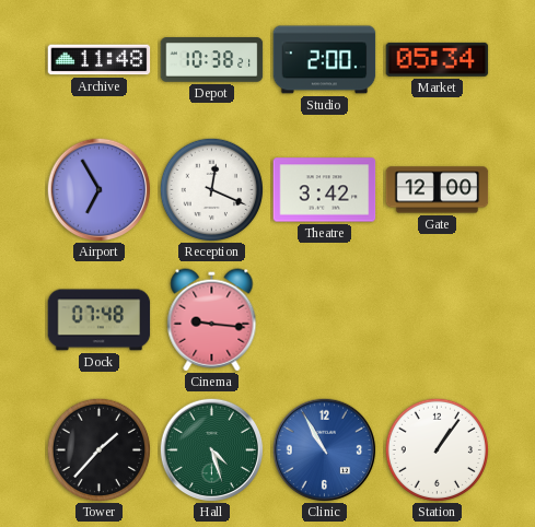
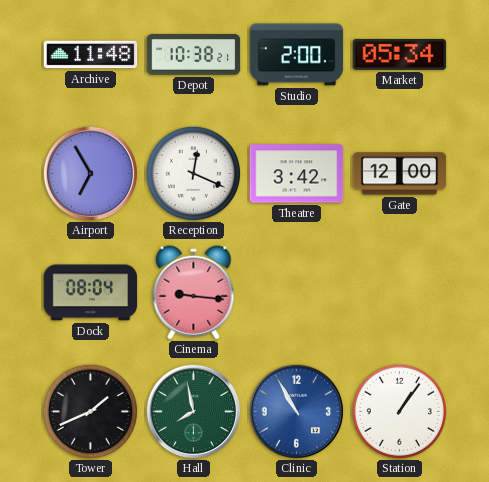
Dock: 07:48 -> 08:04
Tower: 1:37 -> 1:41
Hall: 4:27 -> 7:58
